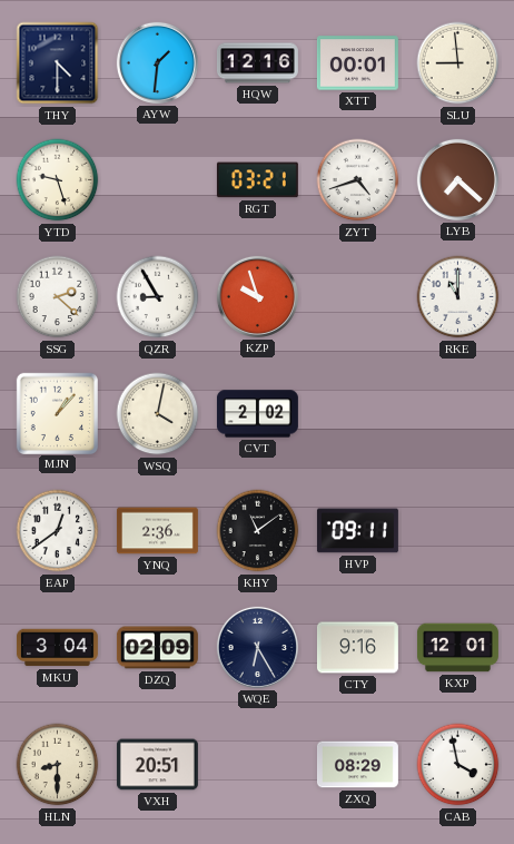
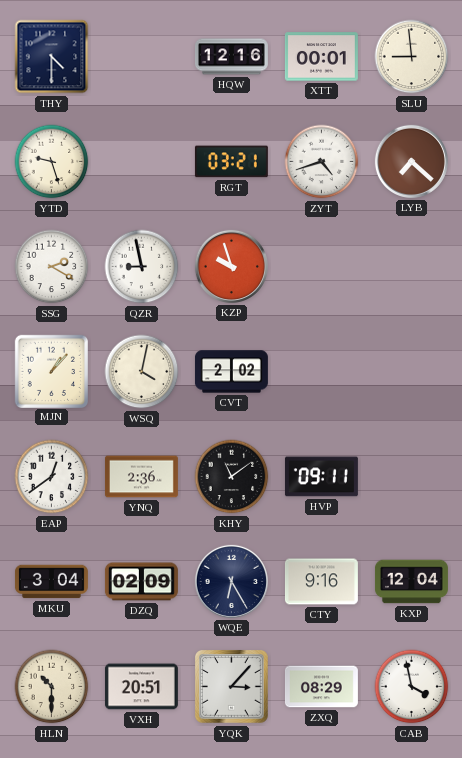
AYW: 1:31 -> none
SSG: 2:22 -> 2:20
QZR: 8:55 -> 8:58
RKE: 11:00 -> none
KXP: 12:01 -> 12:04
HLN: 8:30 -> 10:30
YQK: none -> 3:07
